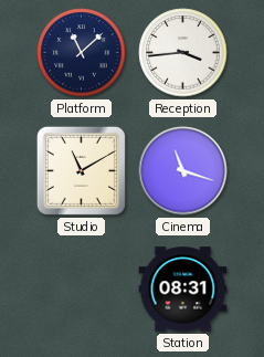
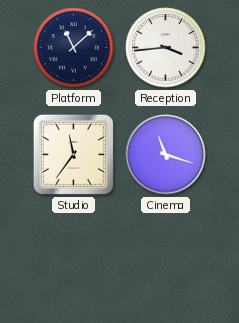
Studio: 11:10 -> 11:36
Station: 08:31 -> none
